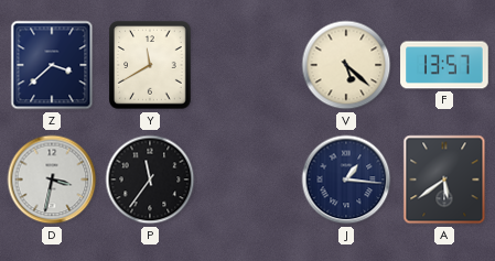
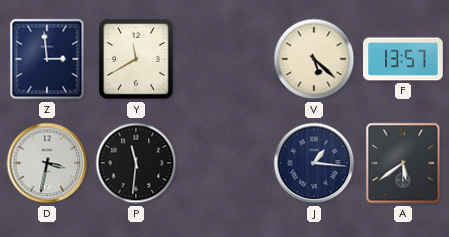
Z: 3:38 -> 2:59
P: 11:36 -> 11:31
